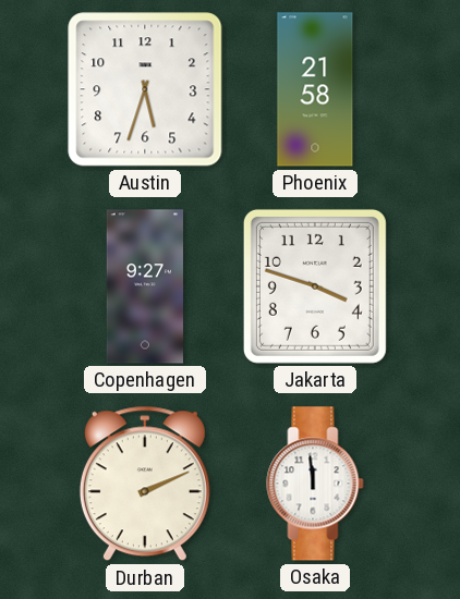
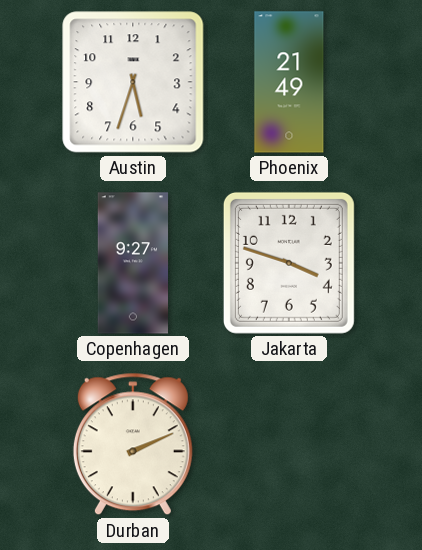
Phoenix: 21:58 -> 21:49
Osaka: 11:59 -> none
